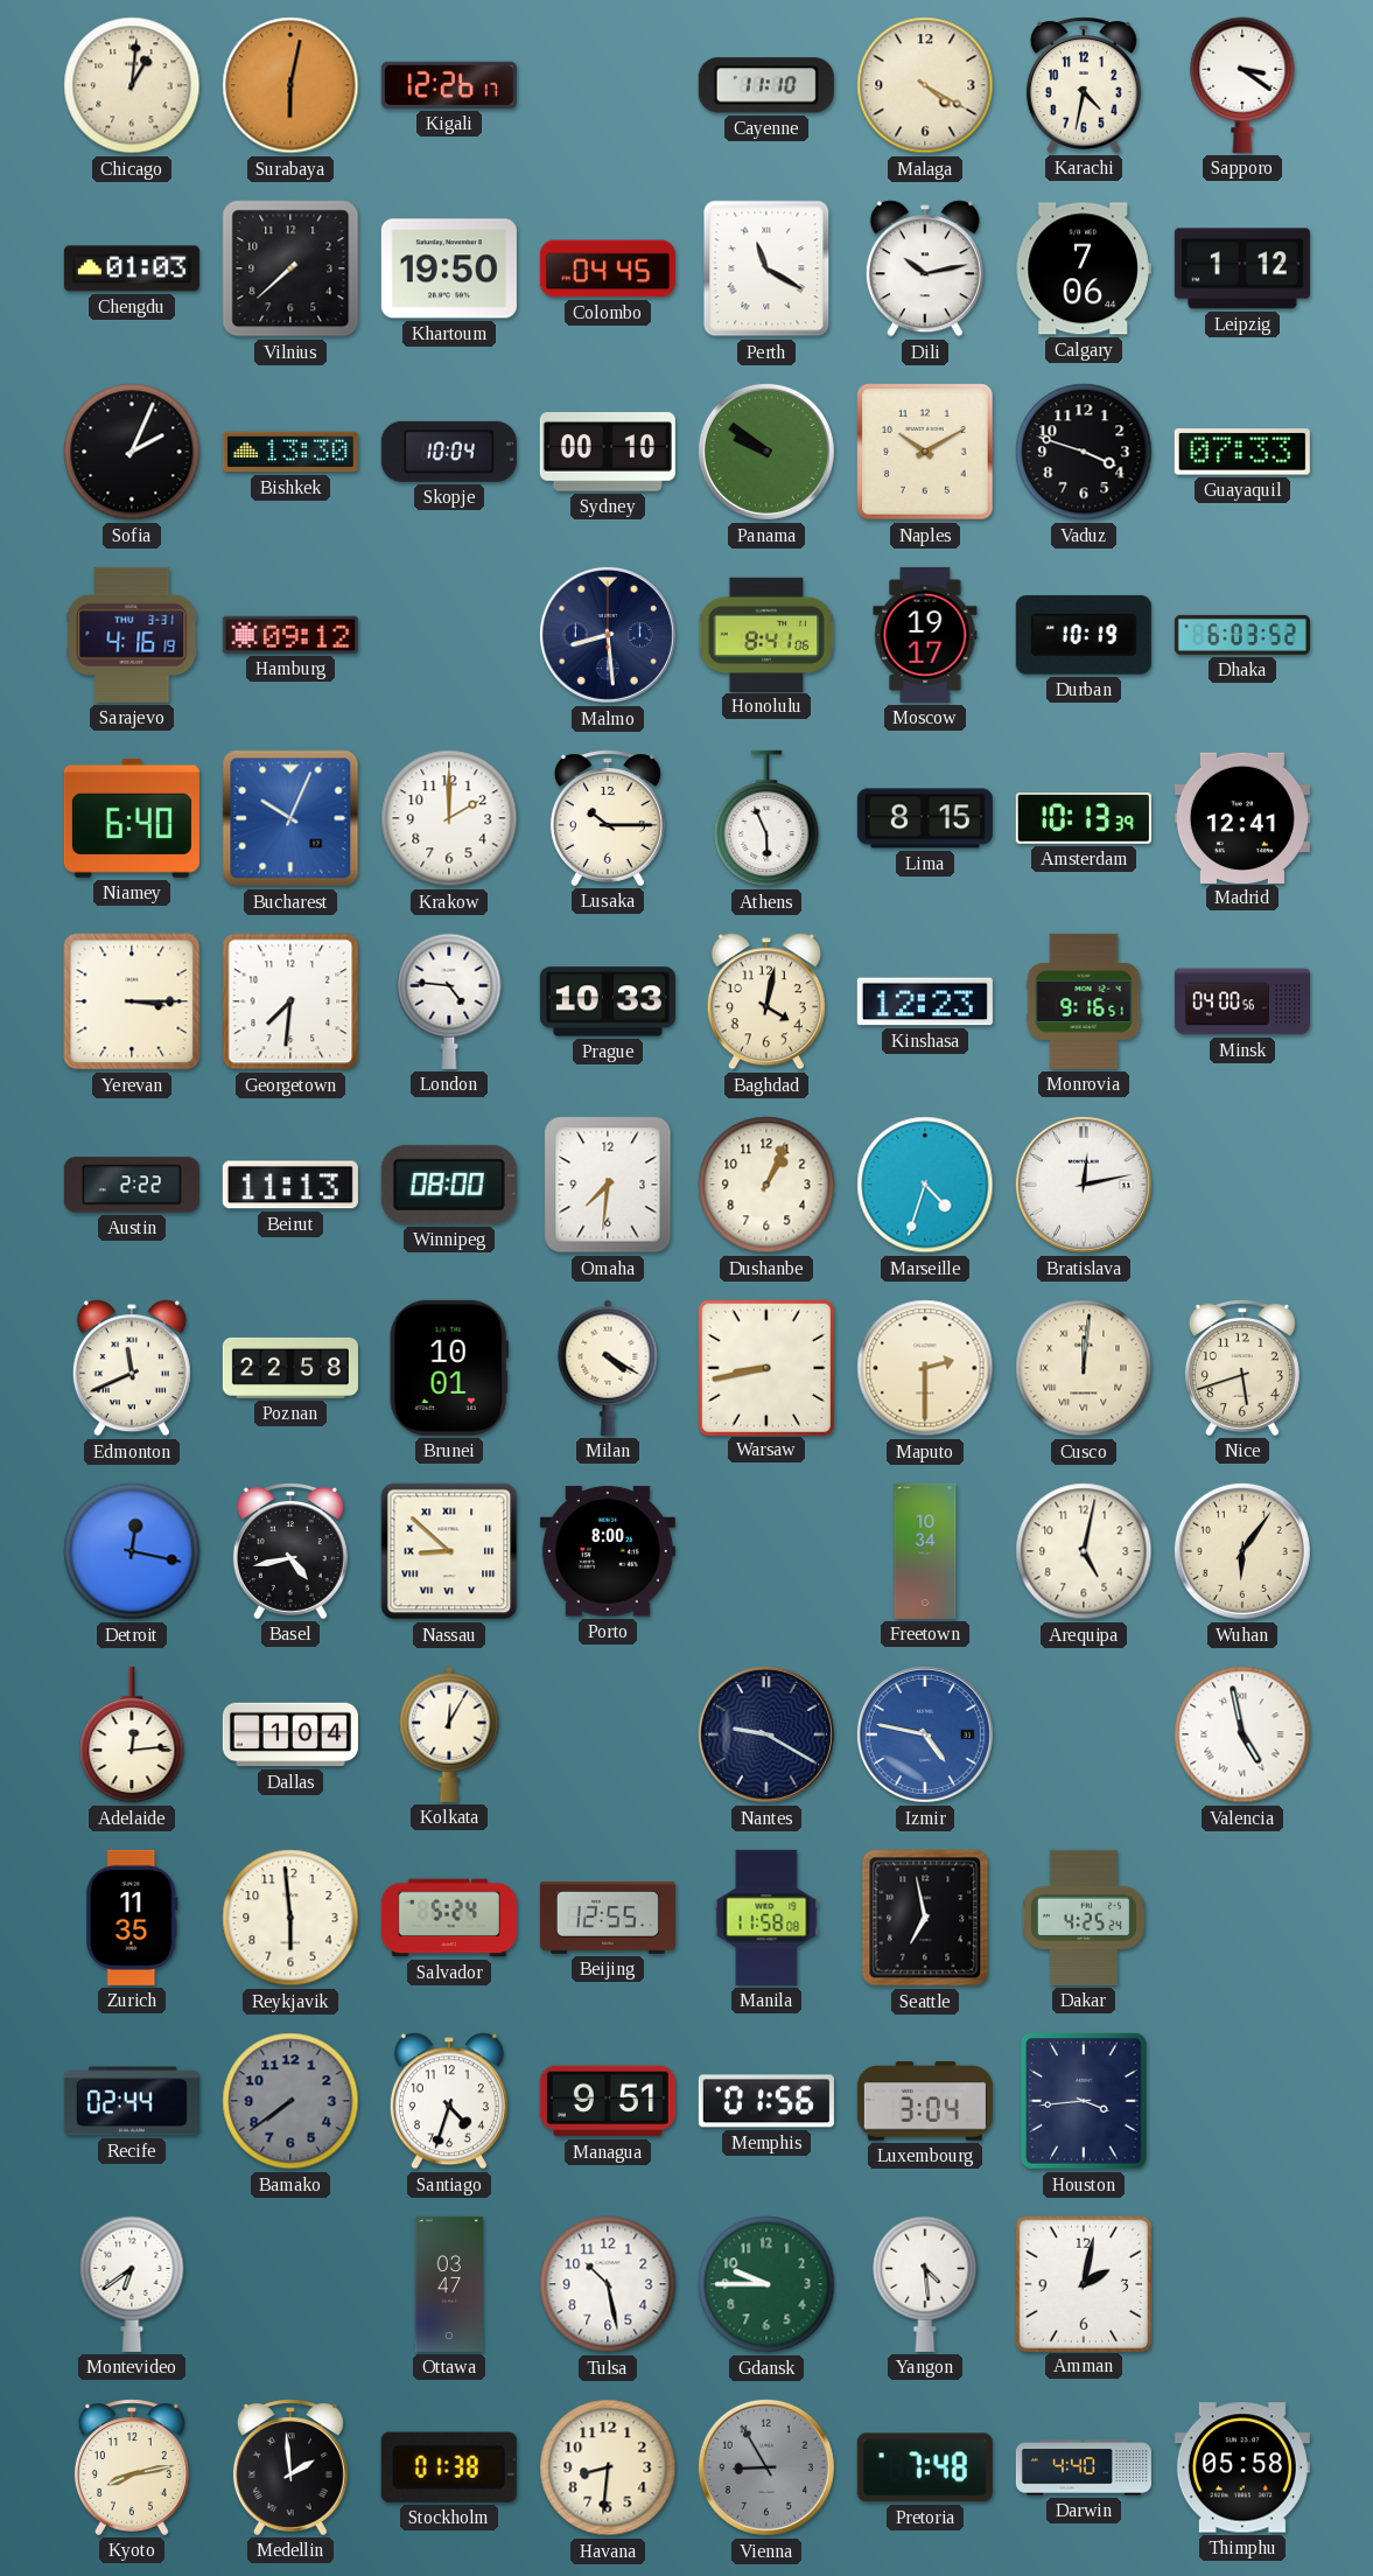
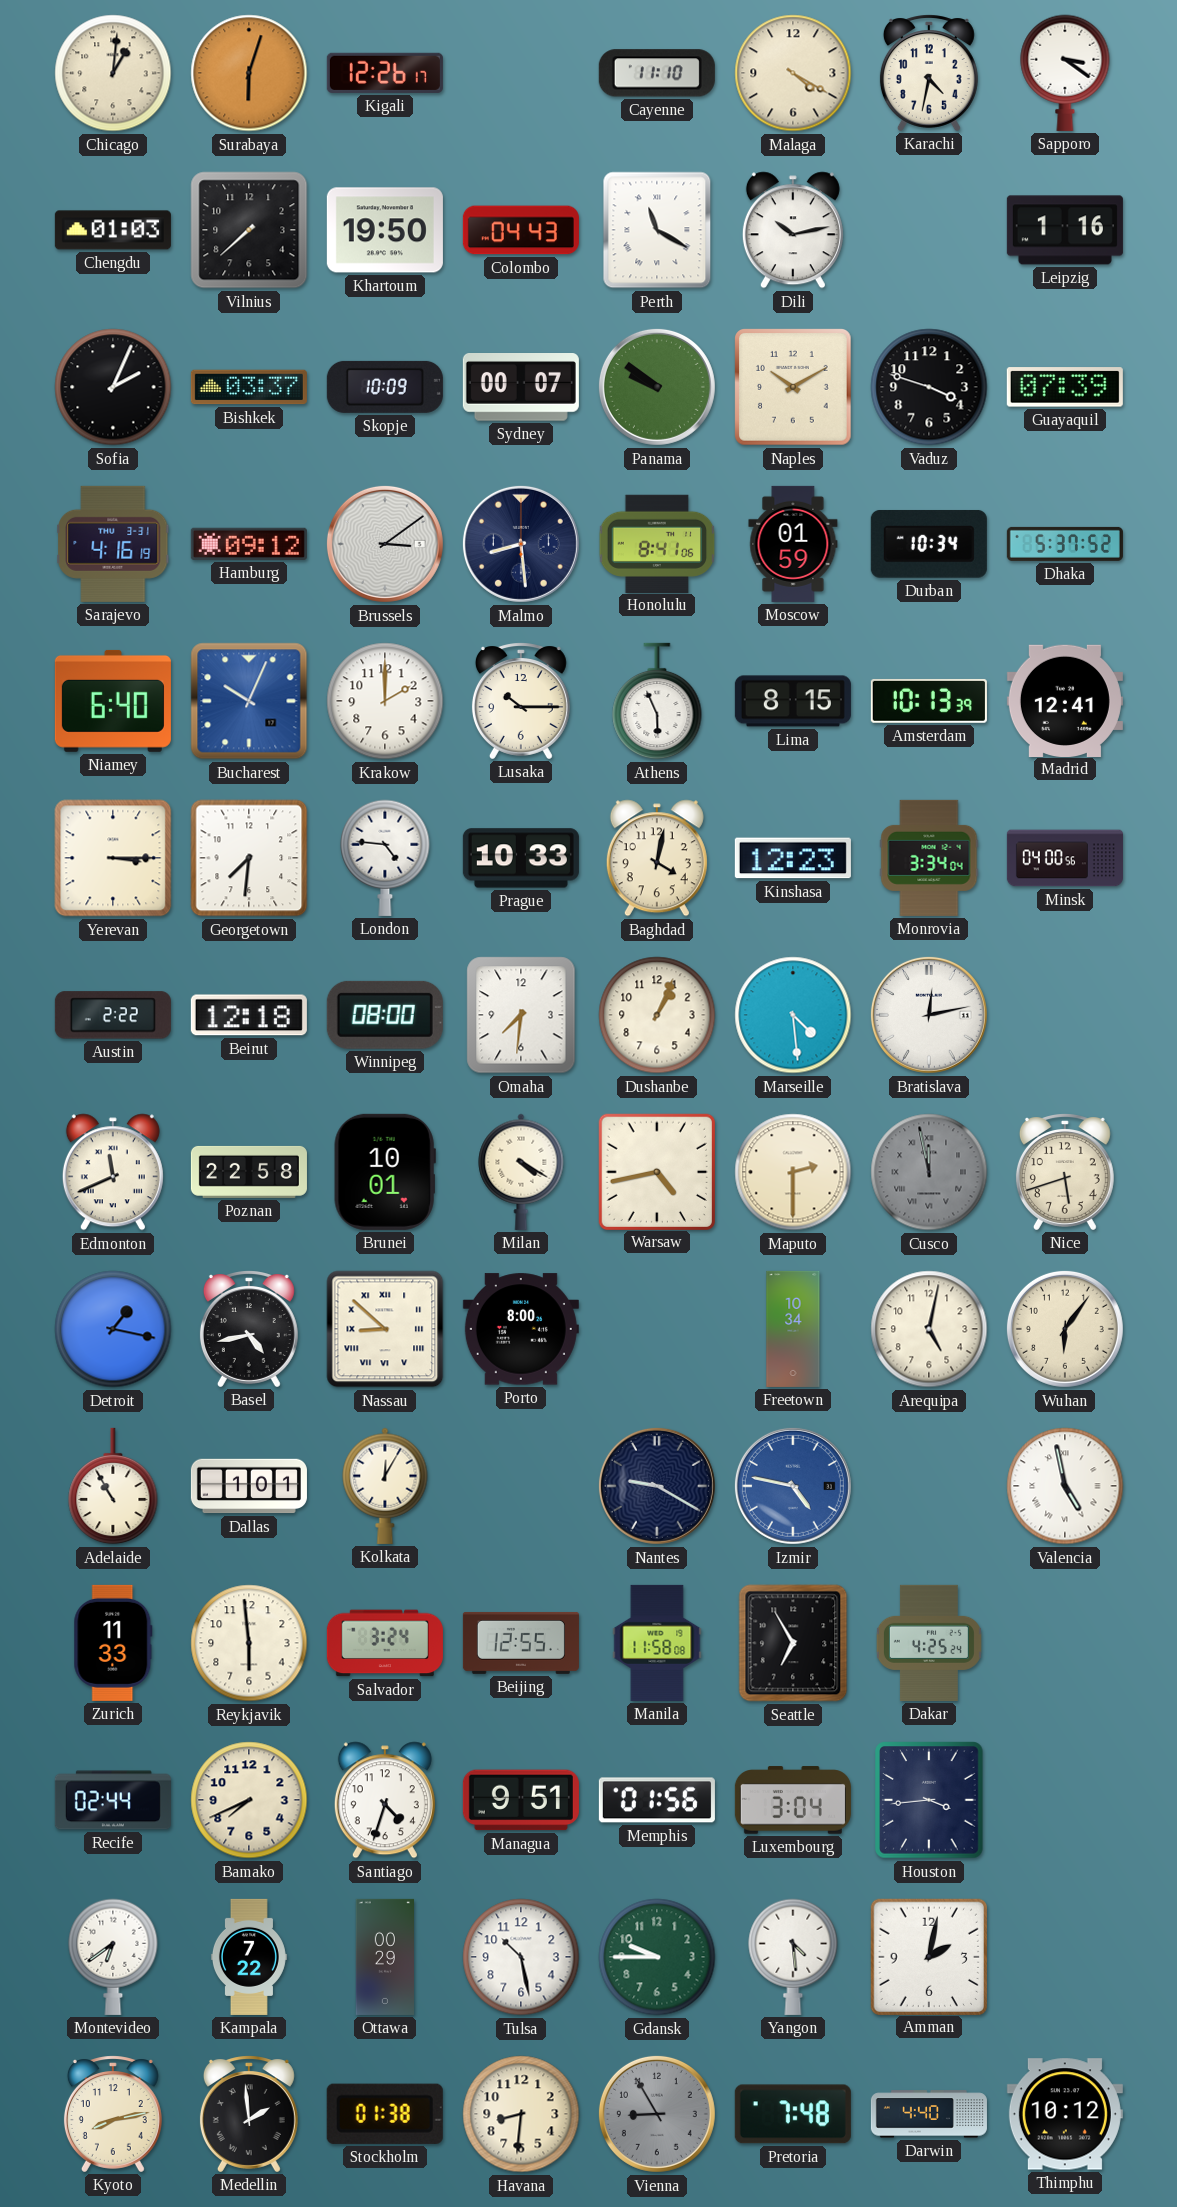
Surabaya: 6:02 -> 6:03
Colombo: 04:45 -> 04:43
Calgary: 7:06 -> none
Leipzig: 1:12 -> 1:16
Bishkek: 13:30 -> 03:37
Skopje: 10:04 -> 10:09
Sydney: 00:10 -> 00:07
Guayaquil: 07:33 -> 07:39
Brussels: none -> 3:09
Moscow: 19:17 -> 01:59
Durban: 10:19 -> 10:34
Dhaka: 6:03 -> 5:37
Monrovia: 9:16 -> 3:34
Beirut: 11:13 -> 12:18
Marseille: 4:33 -> 4:29
Warsaw: 8:43 -> 4:43
Cusco: 12:01 -> 11:58
Cusco dial: cream -> grey
Detroit: 12:17 -> 1:17
Adelaide: 12:14 -> 10:55
Dallas: 1:04 -> 1:01
Zurich: 11:35 -> 11:33
Salvador: 5:24 -> 3:24
Seattle: 6:58 -> 6:55
Bamako: 7:39 -> 7:41
Bamako dial: grey -> cream
Kampala: none -> 7:22
Ottawa: 03:47 -> 00:29
Thimphu: 05:58 -> 10:12
